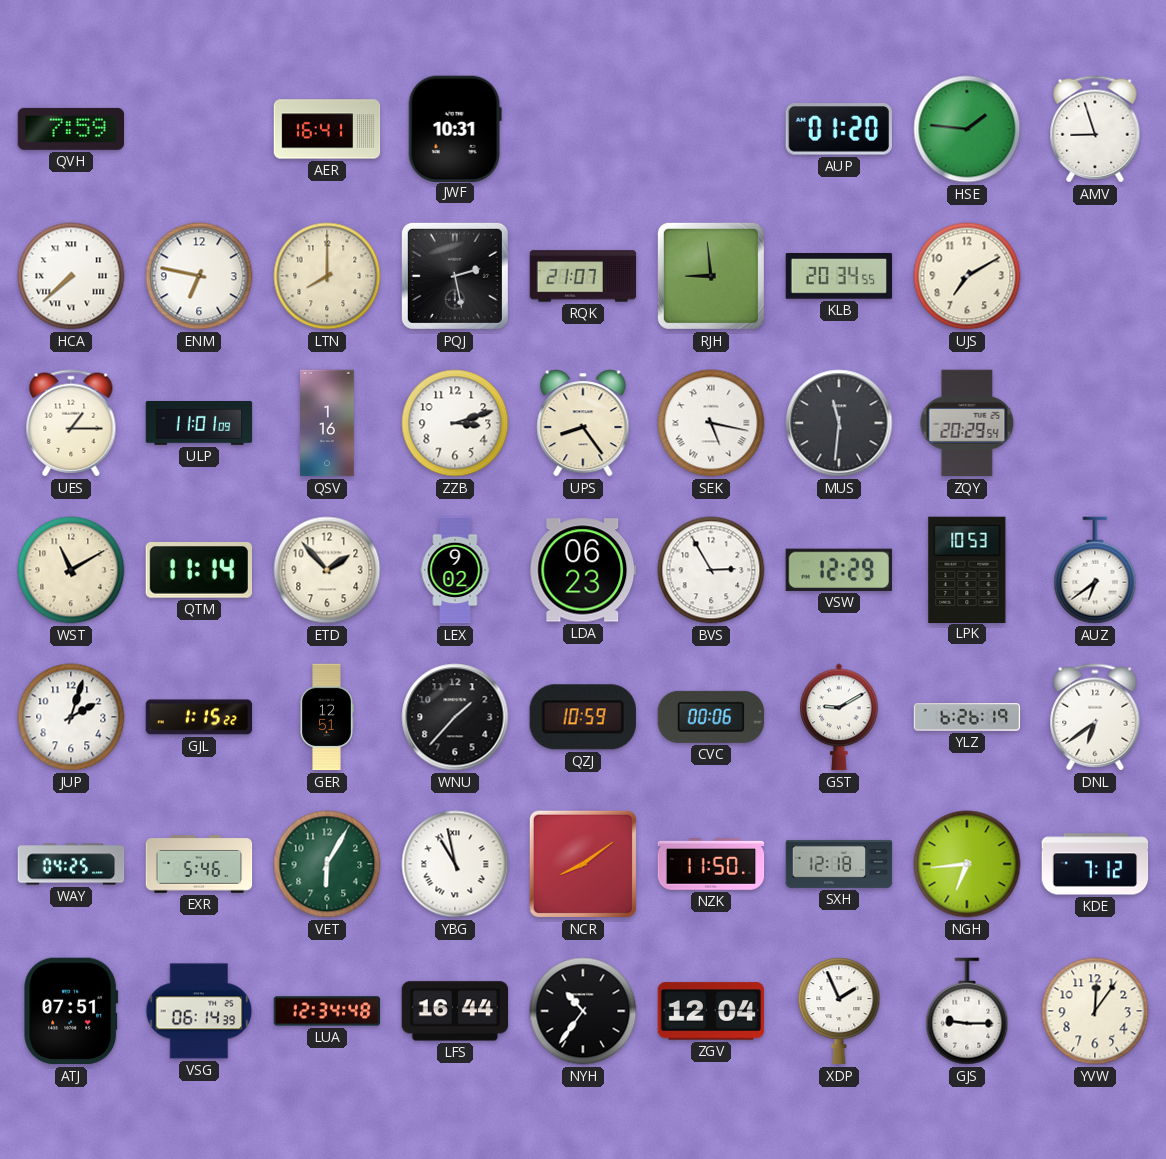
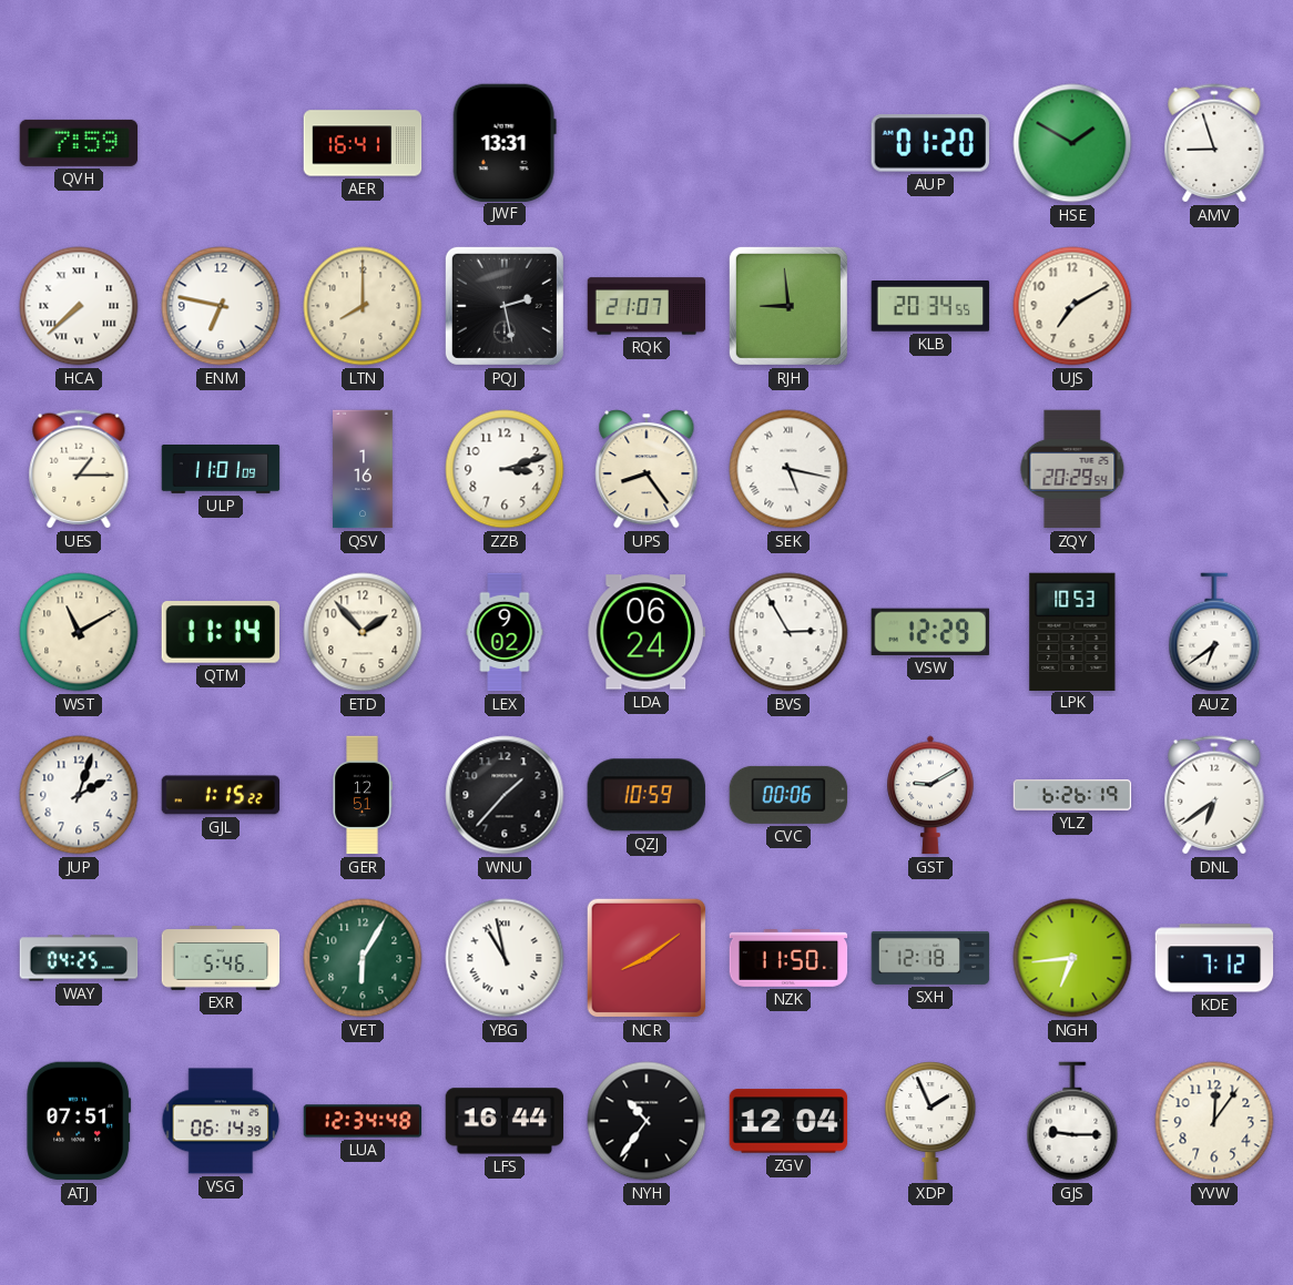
JWF: 10:31 -> 13:31
HSE: 1:46 -> 1:50
MUS: 11:31 -> none
LDA: 06:23 -> 06:24
